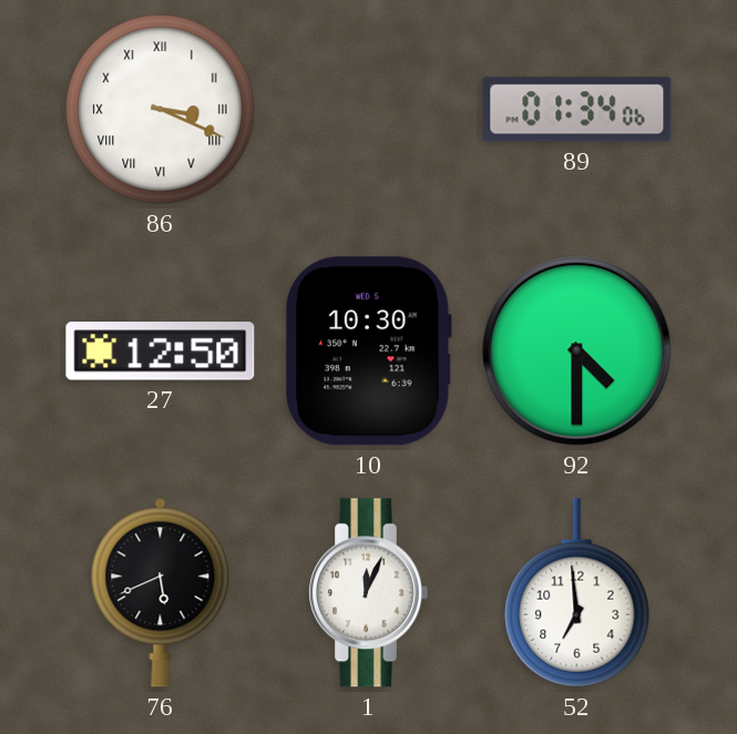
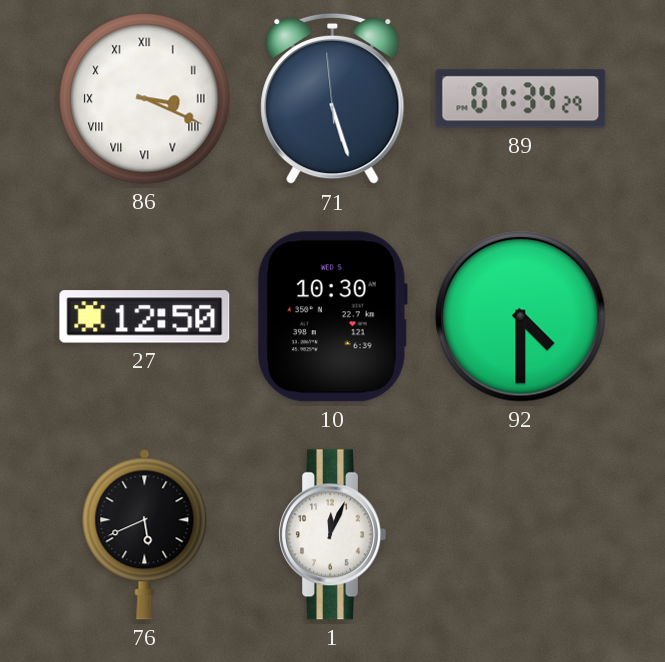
71: none -> 5:26
89: 01:34:06 -> 01:34:29
52: 6:59 -> none
